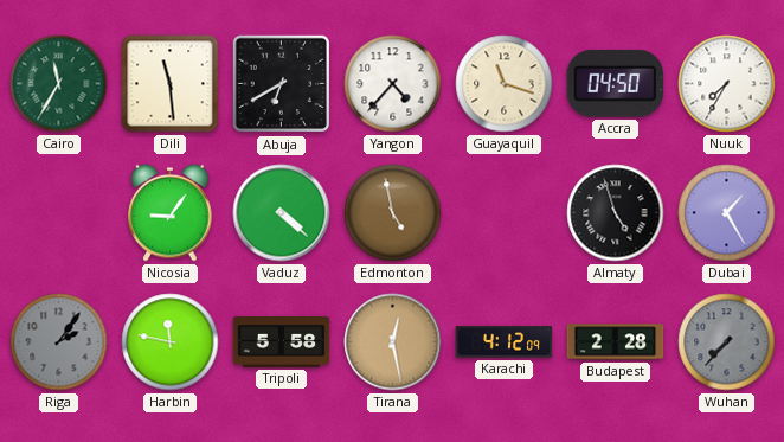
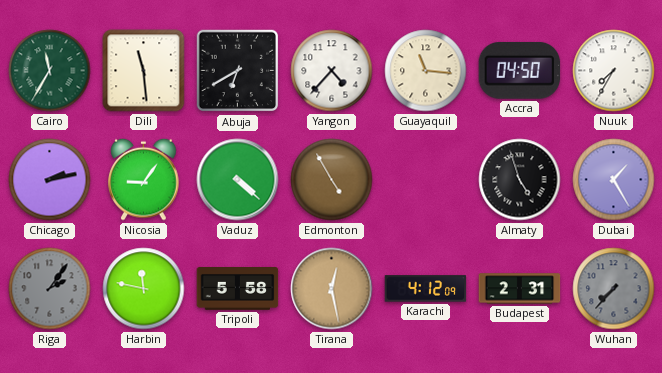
Guayaquil: 11:18 -> 11:16
Chicago: none -> 2:13
Edmonton: 4:58 -> 4:55
Budapest: 2:28 -> 2:31
